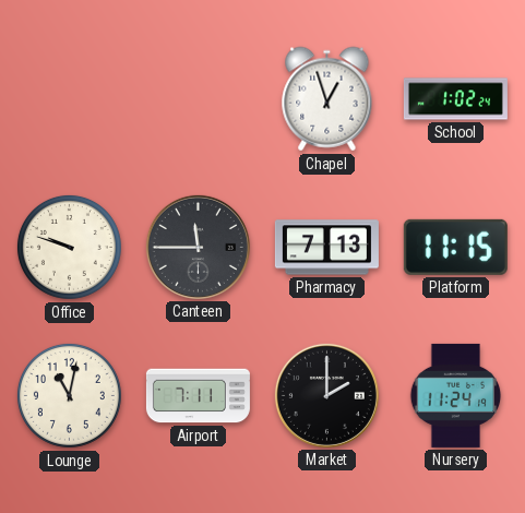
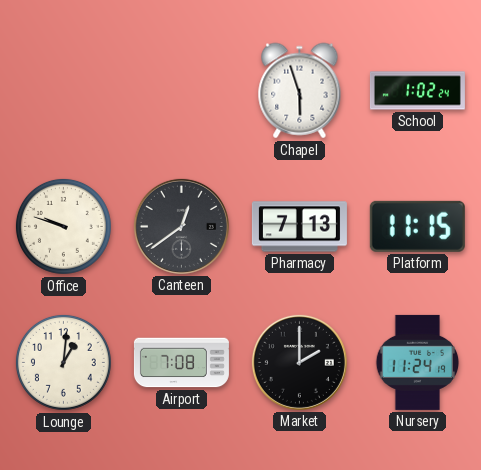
Chapel: 12:57 -> 5:57
Canteen: 11:45 -> 12:39
Lounge: 11:02 -> 1:01
Airport: 7:11 -> 7:08
